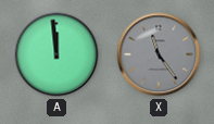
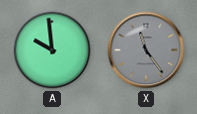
A: 11:59 -> 9:59
